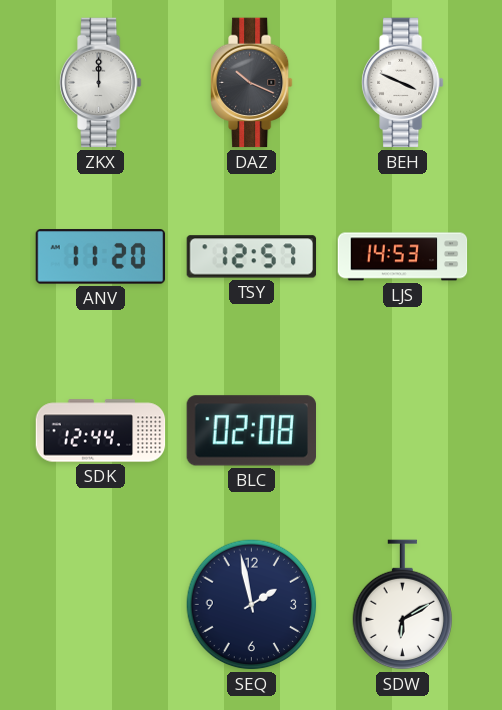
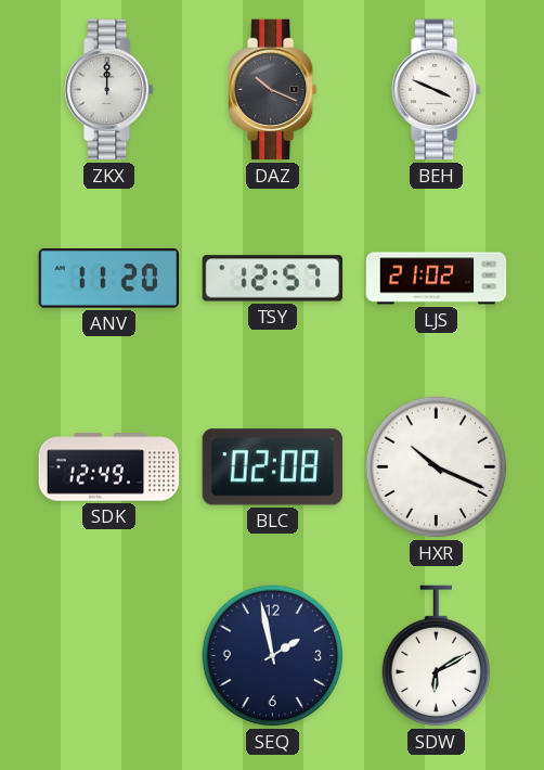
LJS: 14:53 -> 21:02
SDK: 12:44 -> 12:49
HXR: none -> 10:19
